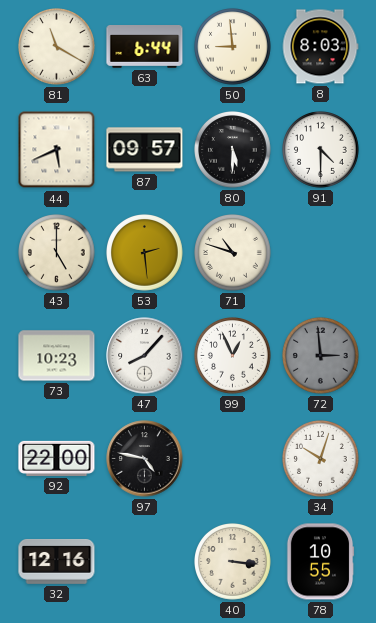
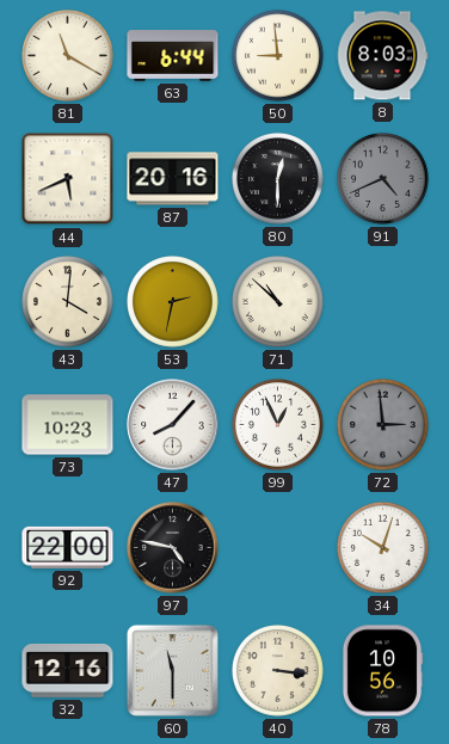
87: 09:57 -> 20:16
80: 5:30 -> 12:30
91: 4:30 -> 4:41
91 dial: white -> grey
43: 5:00 -> 4:01
53: 2:29 -> 2:32
71: 10:48 -> 10:52
60: none -> 11:30
78: 10:55 -> 10:56
